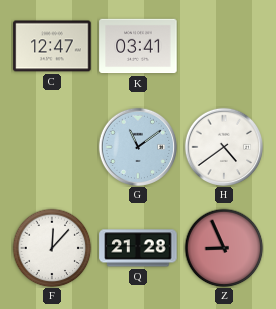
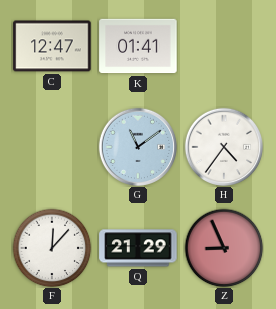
K: 03:41 -> 01:41
H: 4:39 -> 4:36
Q: 21:28 -> 21:29
